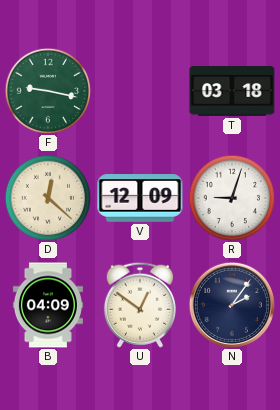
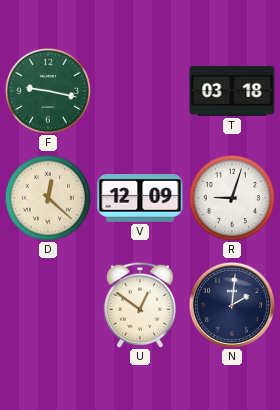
B: 04:09 -> none
N: 2:06 -> 2:01
